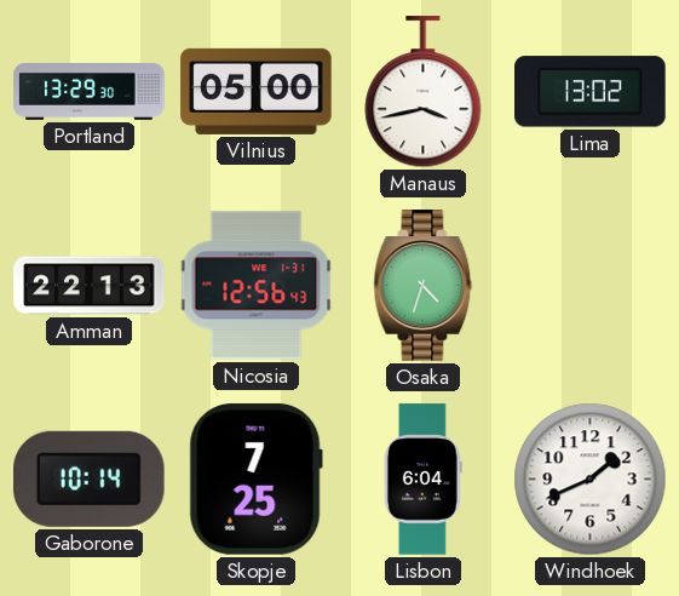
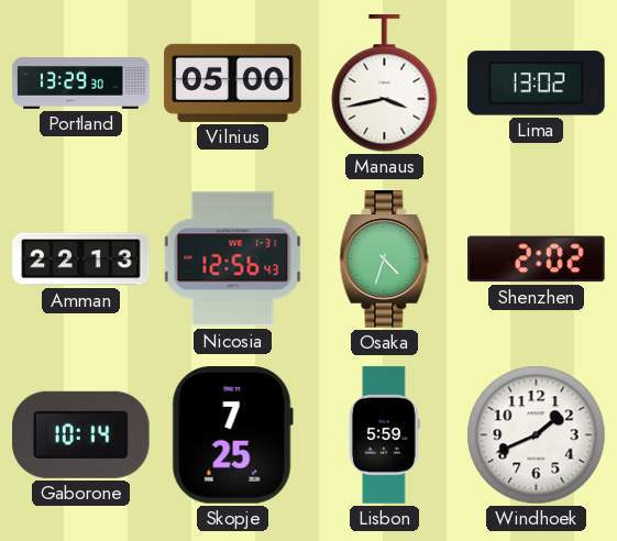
Shenzhen: none -> 2:02
Lisbon: 6:04 -> 5:59
